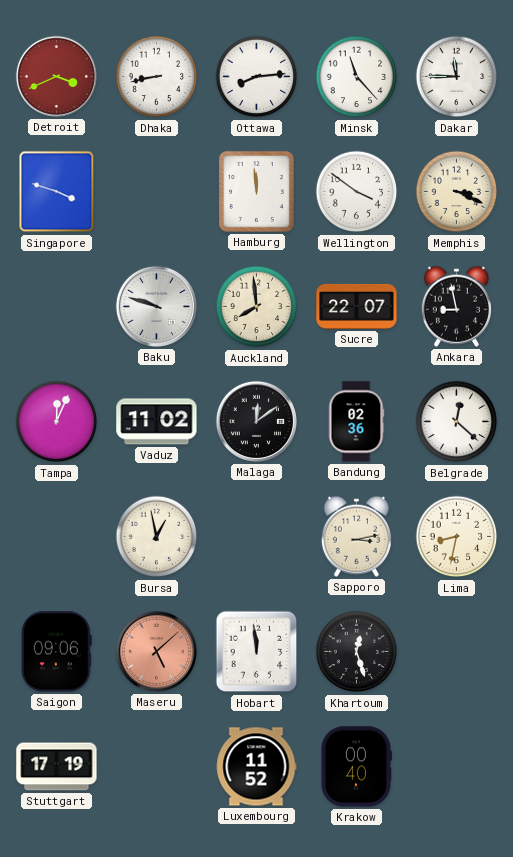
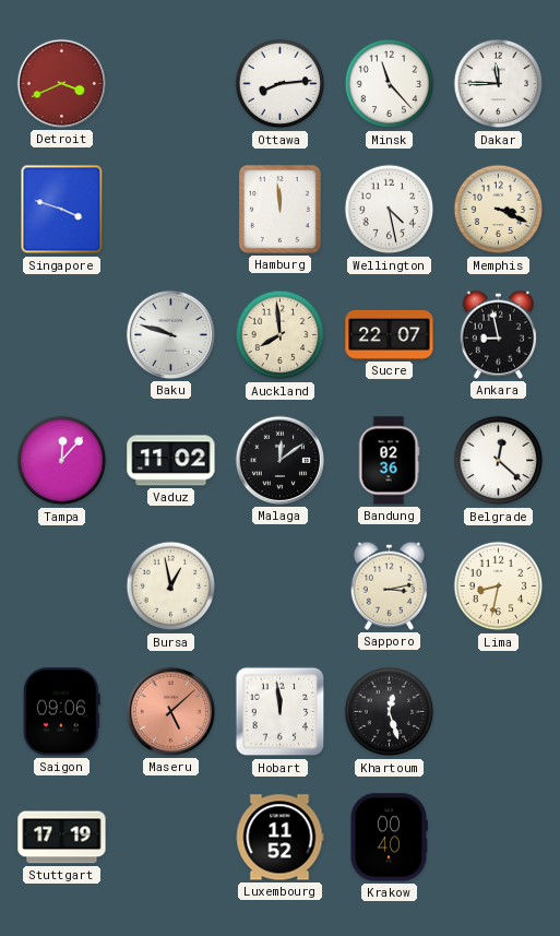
Dhaka: 8:43 -> none
Wellington: 3:51 -> 4:28
Tampa: 12:04 -> 12:07
